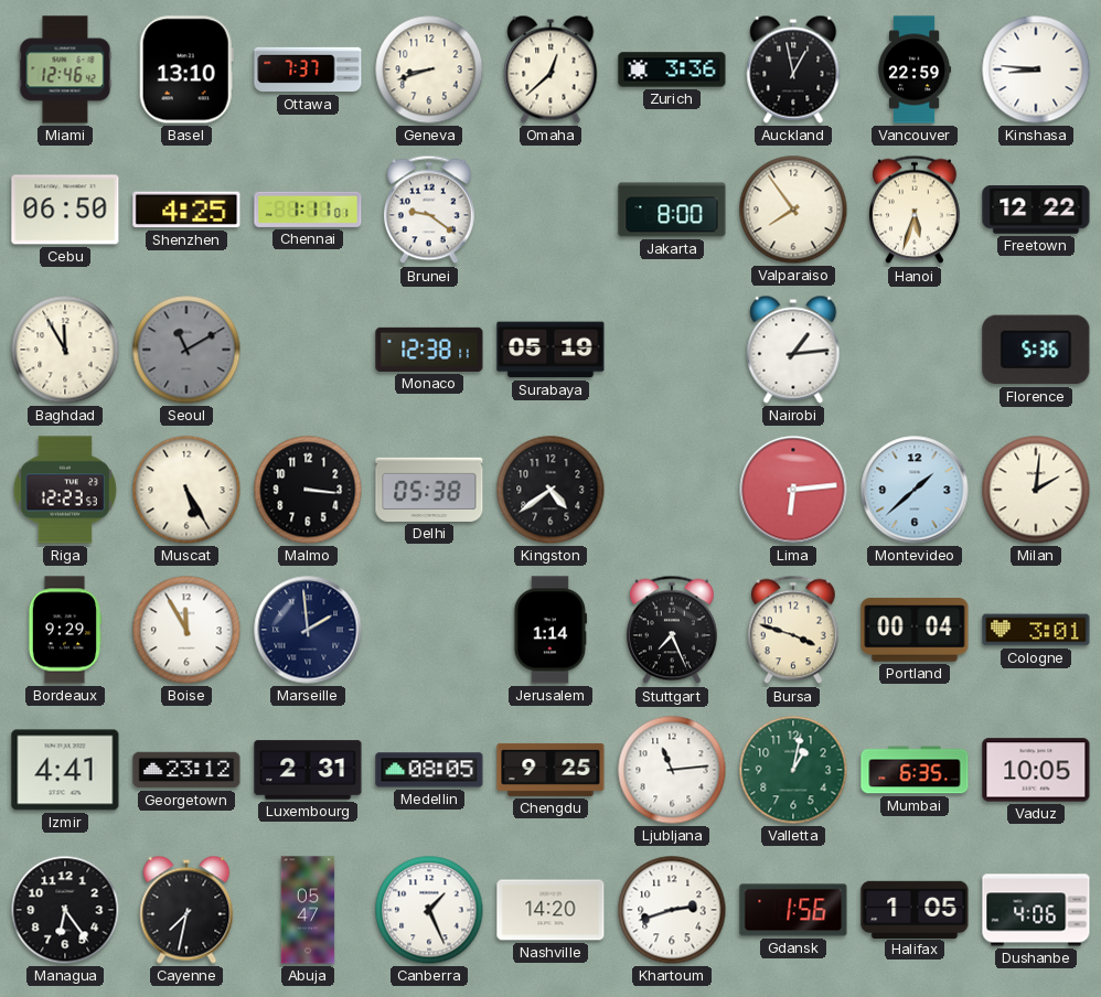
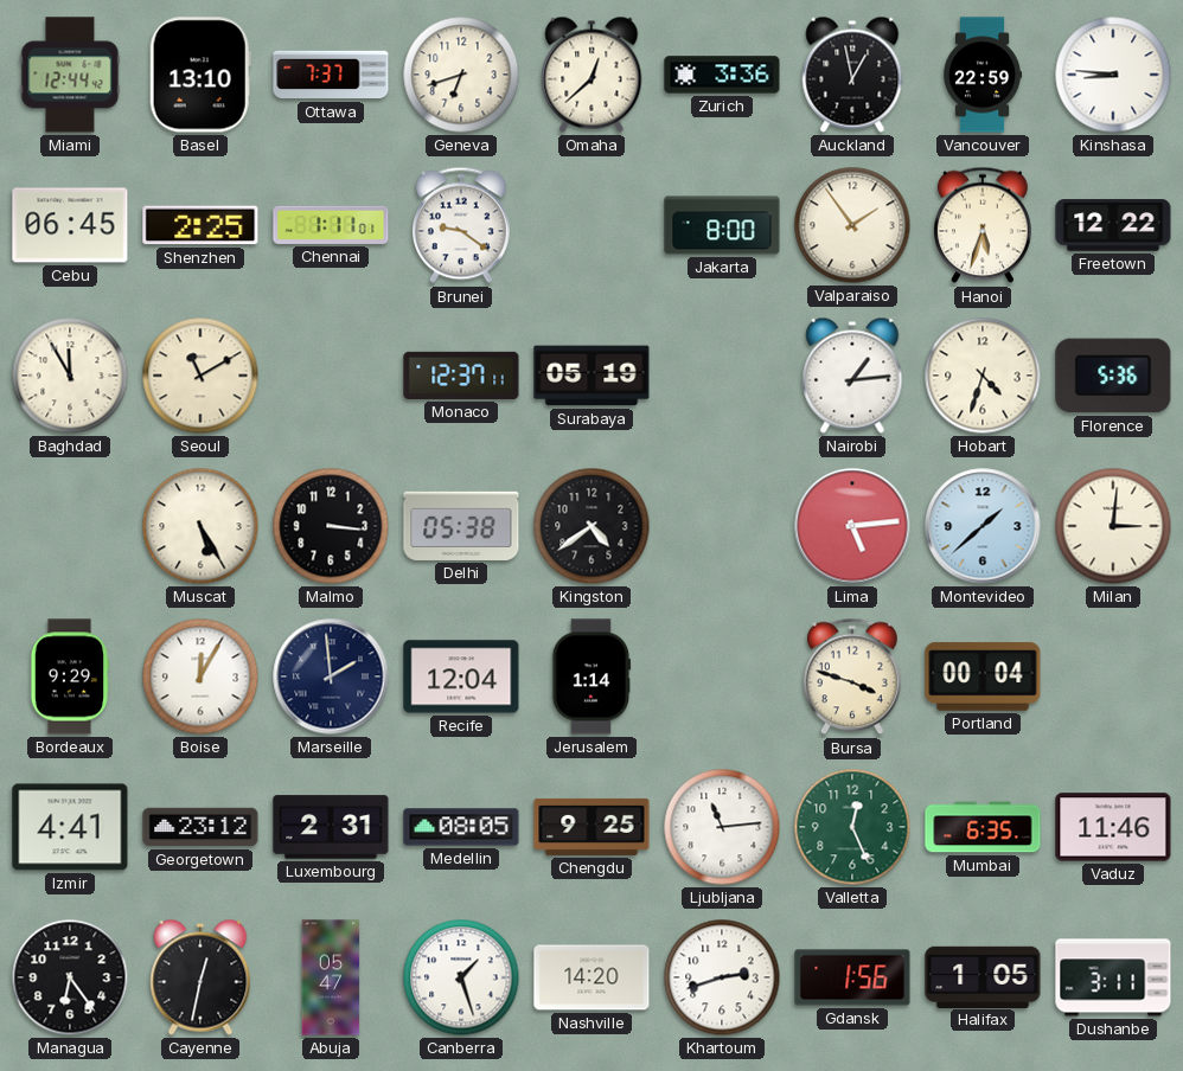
Miami: 12:46 -> 12:44
Geneva: 8:42 -> 6:42
Cebu: 06:50 -> 06:45
Shenzhen: 4:25 -> 2:25
Valparaiso: 7:54 -> 1:54
Seoul dial: grey -> cream
Monaco: 12:38 -> 12:37
Hobart: none -> 4:33
Riga: 12:23 -> none
Lima: 6:14 -> 5:14
Milan: 2:01 -> 3:01
Boise: 11:55 -> 12:05
Recife: none -> 12:04
Stuttgart: 7:26 -> none
Cologne: 3:01 -> none
Valletta: 1:02 -> 12:26
Vaduz: 10:05 -> 11:46
Cayenne: 7:32 -> 12:32
Canberra: 1:26 -> 1:27
Dushanbe: 4:06 -> 3:11
